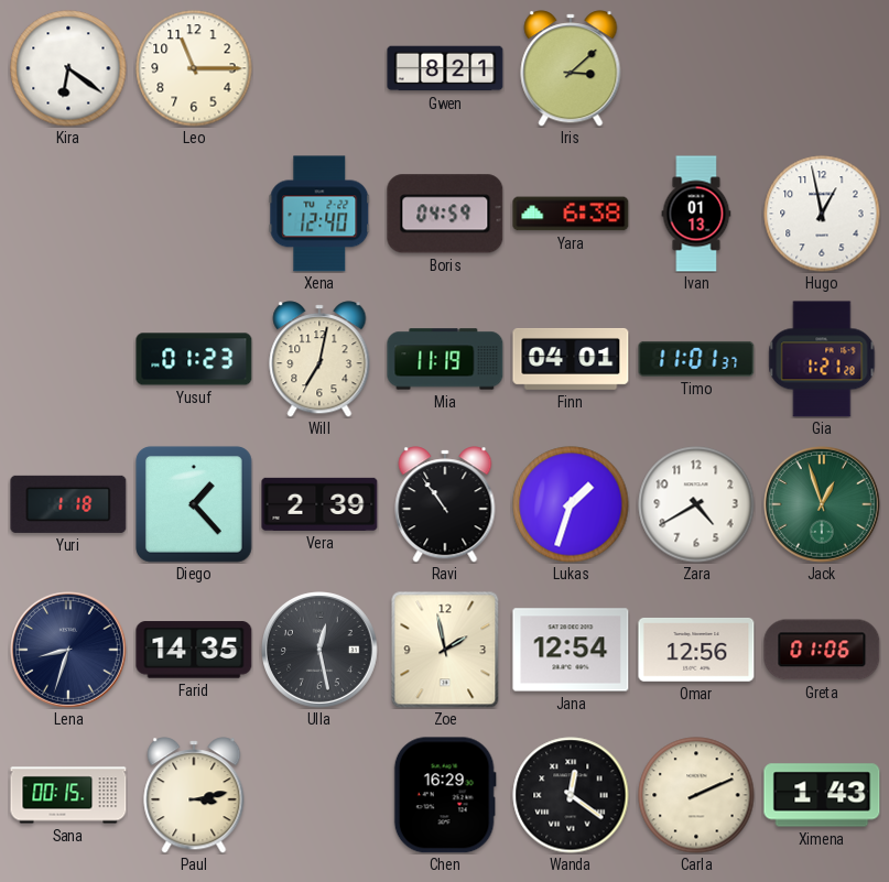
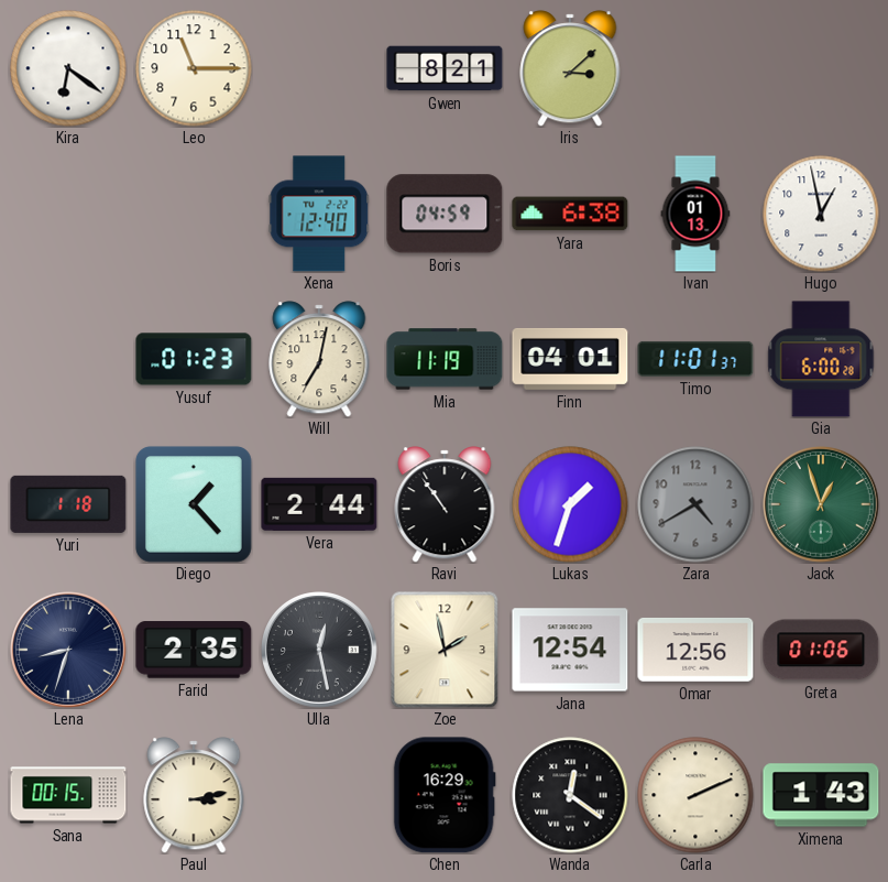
Gia: 1:21 -> 6:00
Vera: 2:39 -> 2:44
Zara dial: white -> grey
Farid: 14:35 -> 2:35
